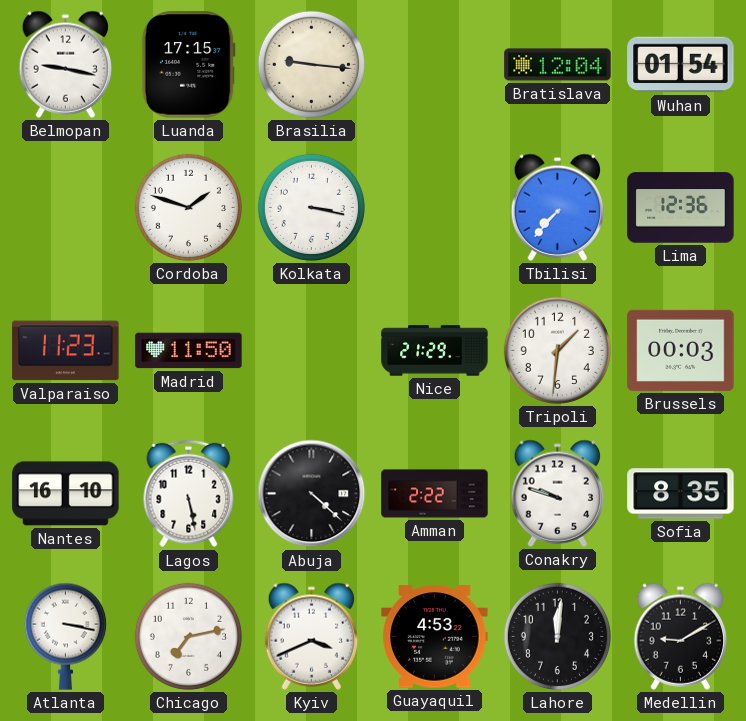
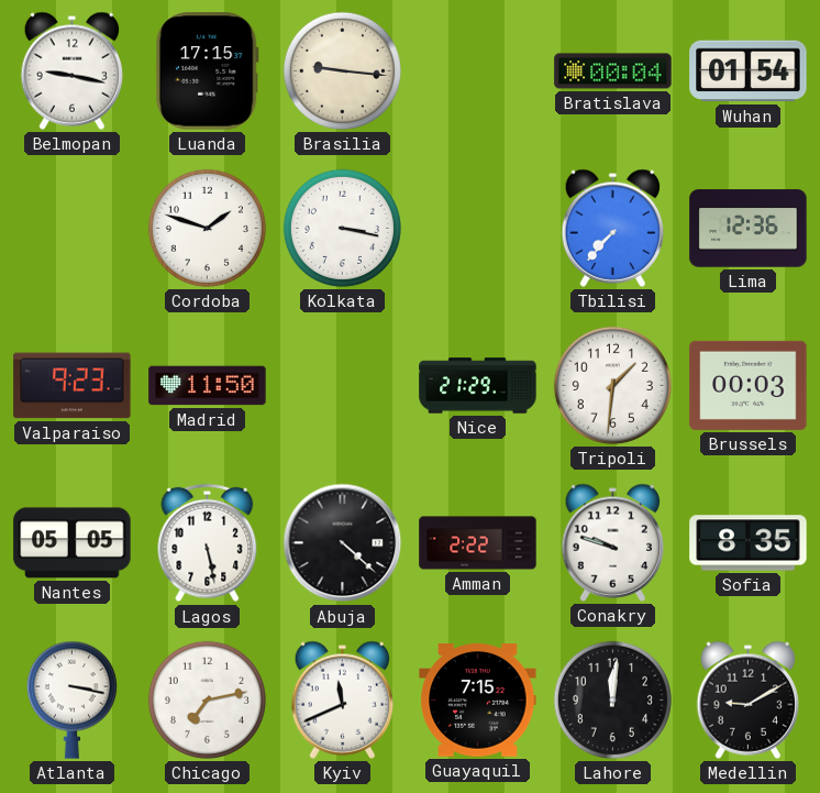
Bratislava: 12:04 -> 00:04
Valparaiso: 11:23 -> 9:23
Nantes: 16:10 -> 05:05
Kyiv: 3:41 -> 11:41
Guayaquil: 4:53 -> 7:15
